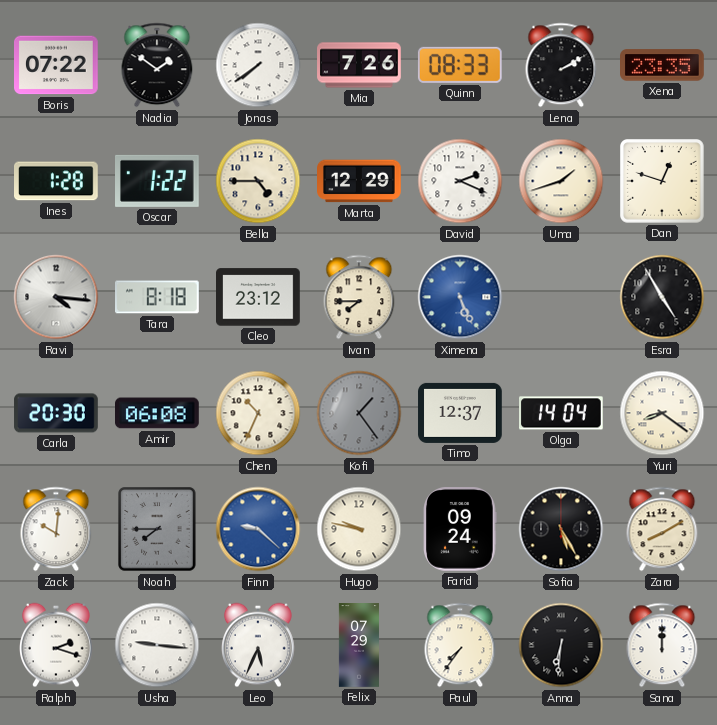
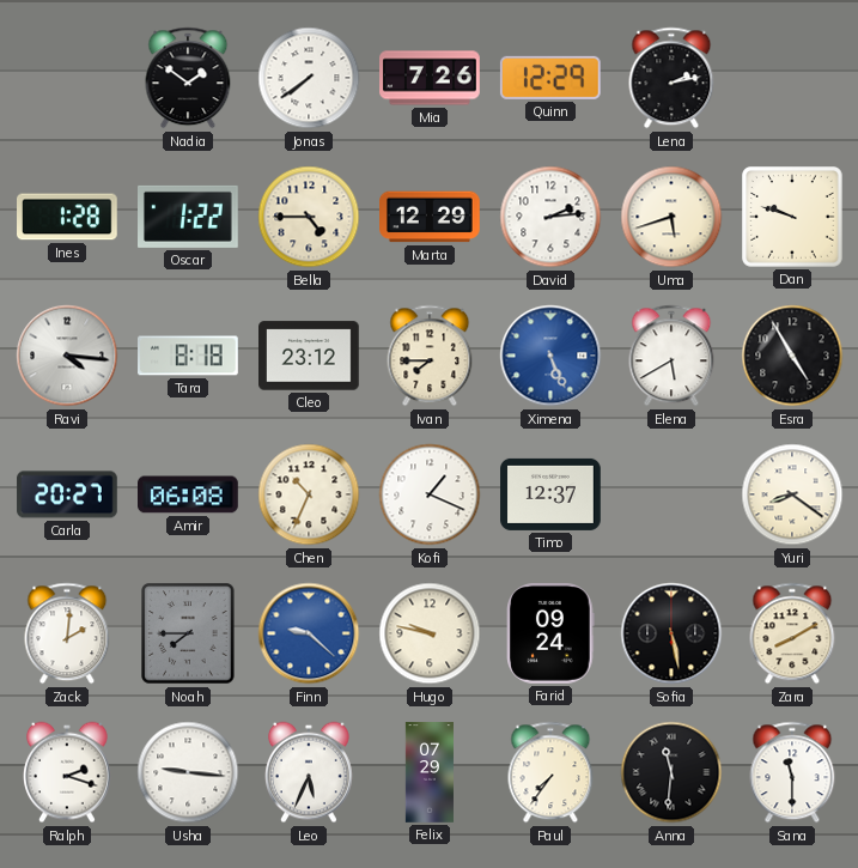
Boris: 07:22 -> none
Quinn: 08:33 -> 12:29
Lena: 2:10 -> 2:13
Xena: 23:35 -> none
David: 2:19 -> 2:14
Uma: 1:42 -> 5:42
Dan: 12:48 -> 9:48
Elena: none -> 5:40
Carla: 20:30 -> 20:27
Kofi: 1:24 -> 1:19
Kofi dial: grey -> white
Olga: 14:04 -> none
Zack: 10:01 -> 2:01
Sofia: 5:25 -> 5:28
Anna: 6:31 -> 11:31
Sana: 12:00 -> 11:30
